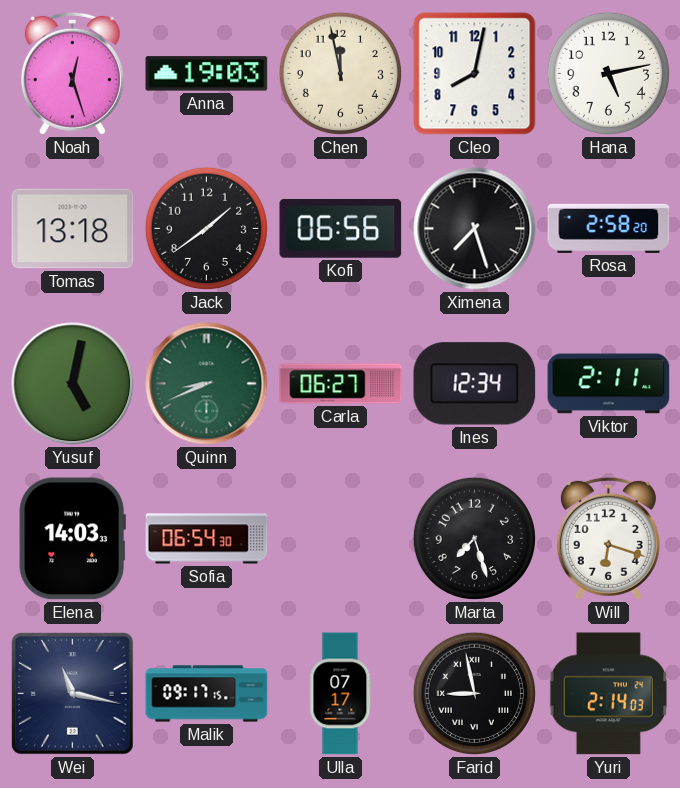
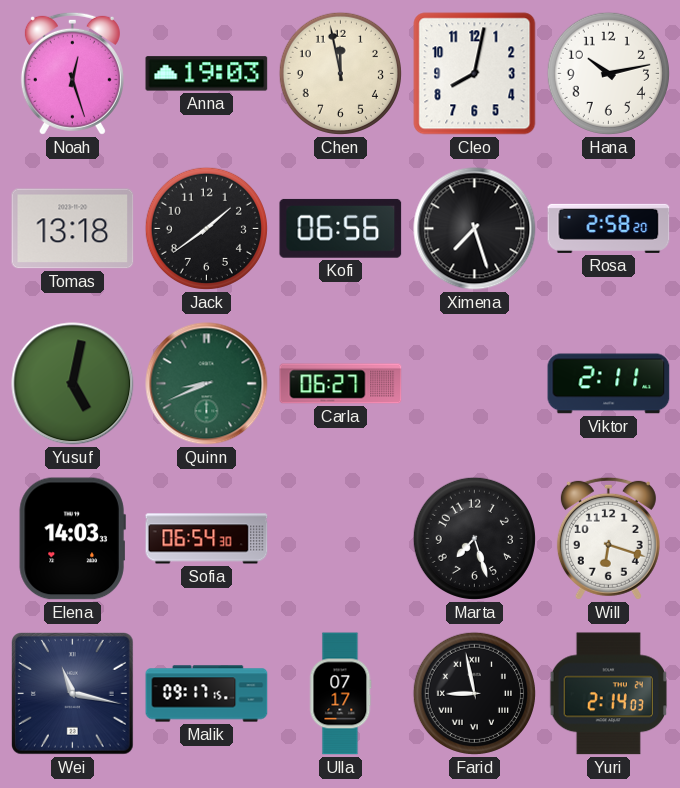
Hana: 5:13 -> 10:13
Ines: 12:34 -> none
